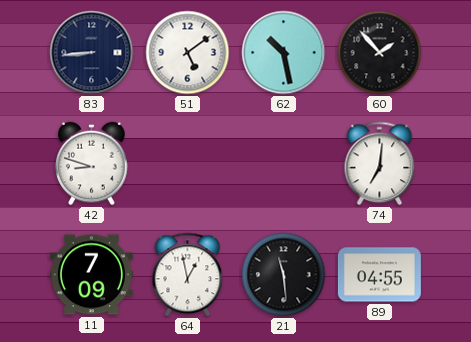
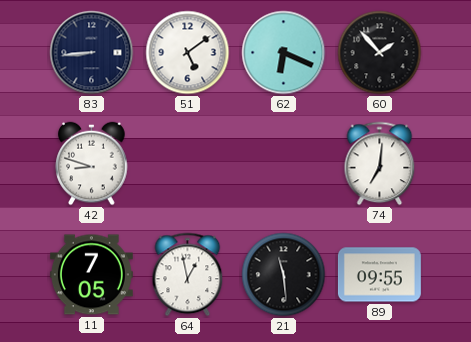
62: 10:28 -> 6:19
11: 7:09 -> 7:05
89: 04:55 -> 09:55
